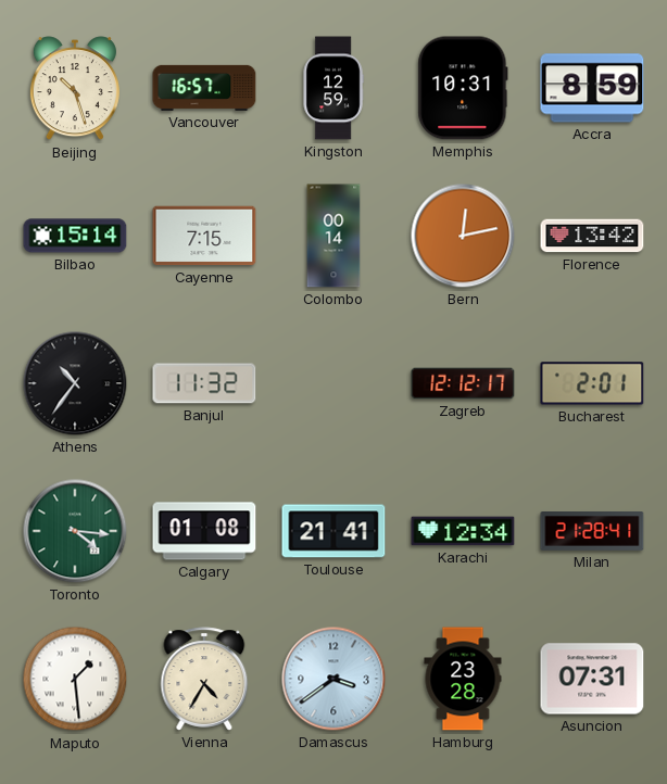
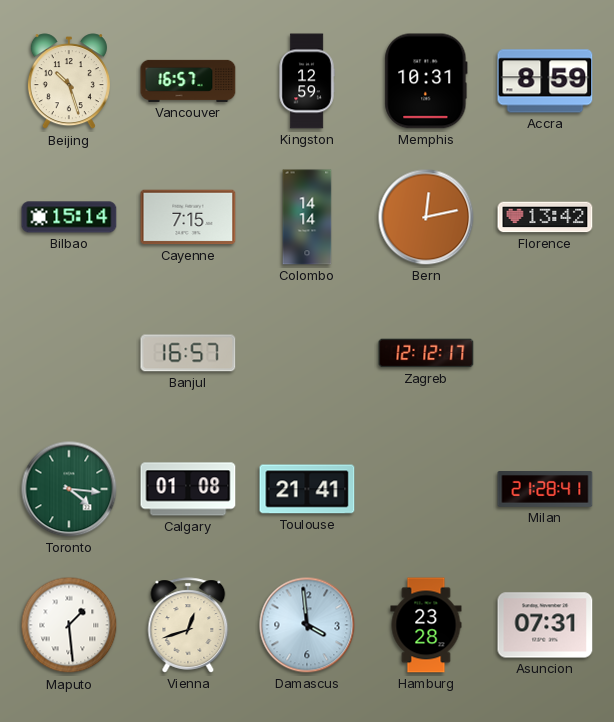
Colombo: 00:14 -> 14:14
Athens: 10:36 -> none
Banjul: 11:32 -> 16:57
Bucharest: 2:01 -> none
Karachi: 12:34 -> none
Vienna: 4:35 -> 12:42
Damascus: 3:39 -> 3:59
